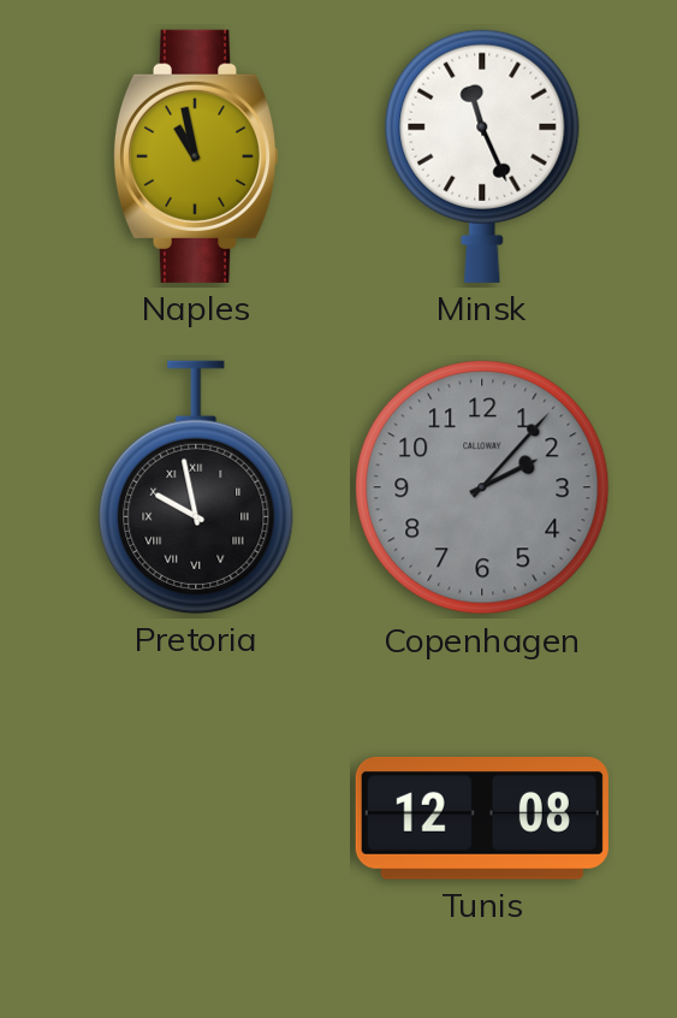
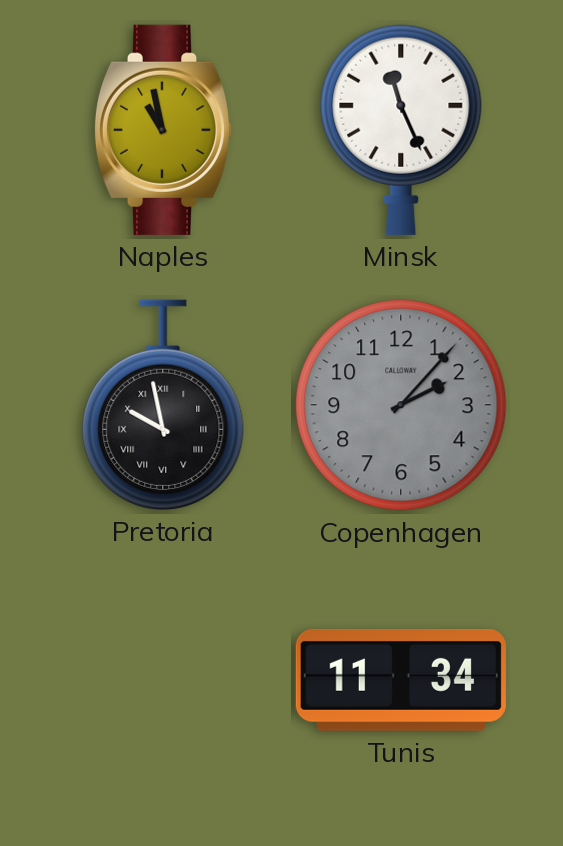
Tunis: 12:08 -> 11:34
